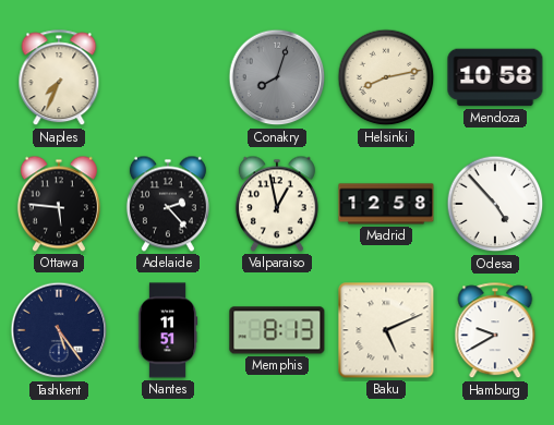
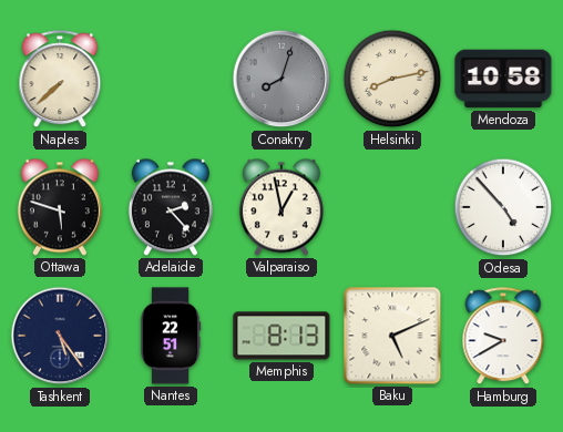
Naples: 7:34 -> 7:38
Ottawa: 5:46 -> 5:48
Madrid: 12:58 -> none
Nantes: 11:51 -> 22:51
